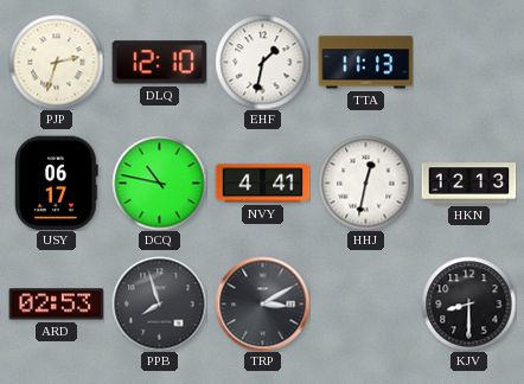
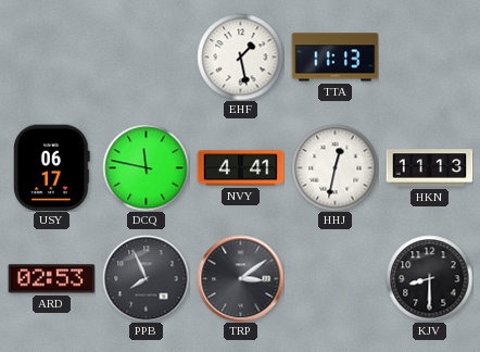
PJP: 2:33 -> none
DLQ: 12:10 -> none
EHF: 1:32 -> 1:28
DCQ: 10:47 -> 11:47
HKN: 12:13 -> 11:13
PPB: 7:57 -> 7:56
TRP: 3:10 -> 3:09
